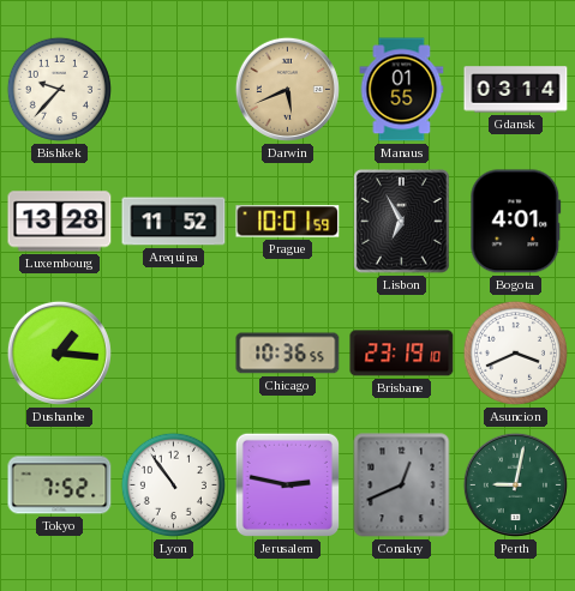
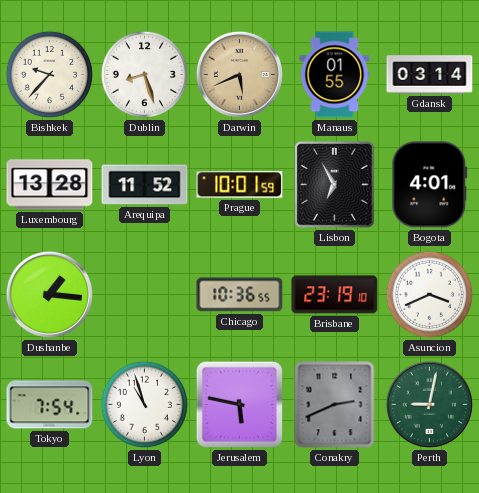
Dublin: none -> 8:27
Tokyo: 7:52 -> 7:54
Lyon: 10:54 -> 10:57
Jerusalem: 2:47 -> 5:47
Conakry: 12:41 -> 2:41
